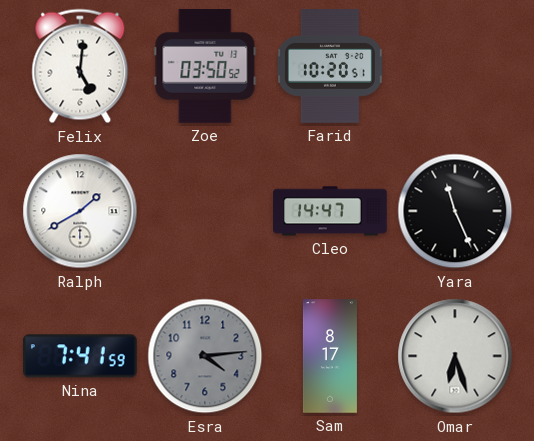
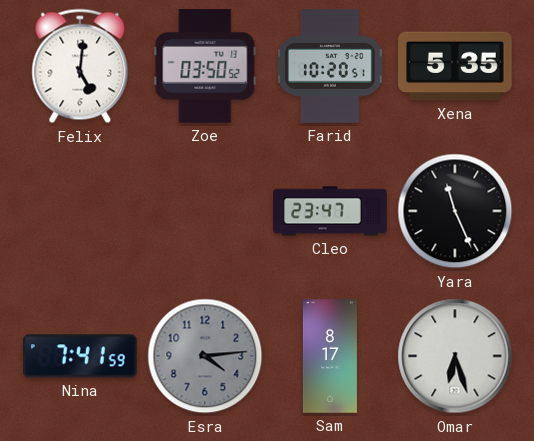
Xena: none -> 5:35
Ralph: 1:40 -> none
Cleo: 14:47 -> 23:47
